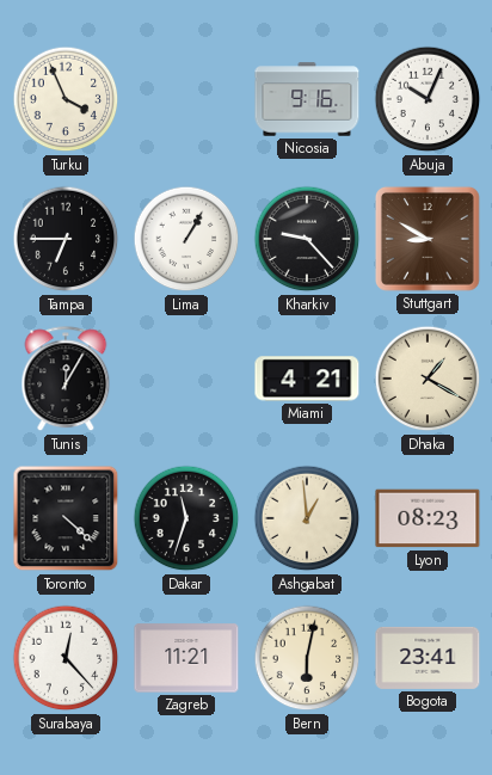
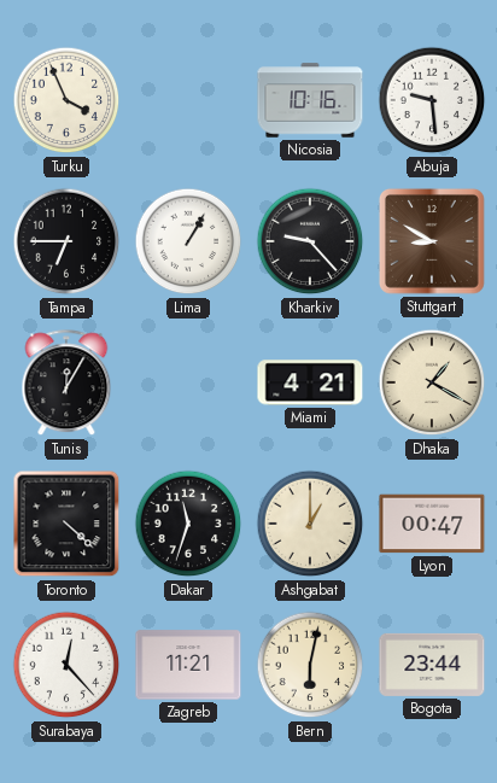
Nicosia: 9:16 -> 10:16
Abuja: 10:04 -> 9:29
Ashgabat: 12:59 -> 1:00
Lyon: 08:23 -> 00:47
Bogota: 23:41 -> 23:44
